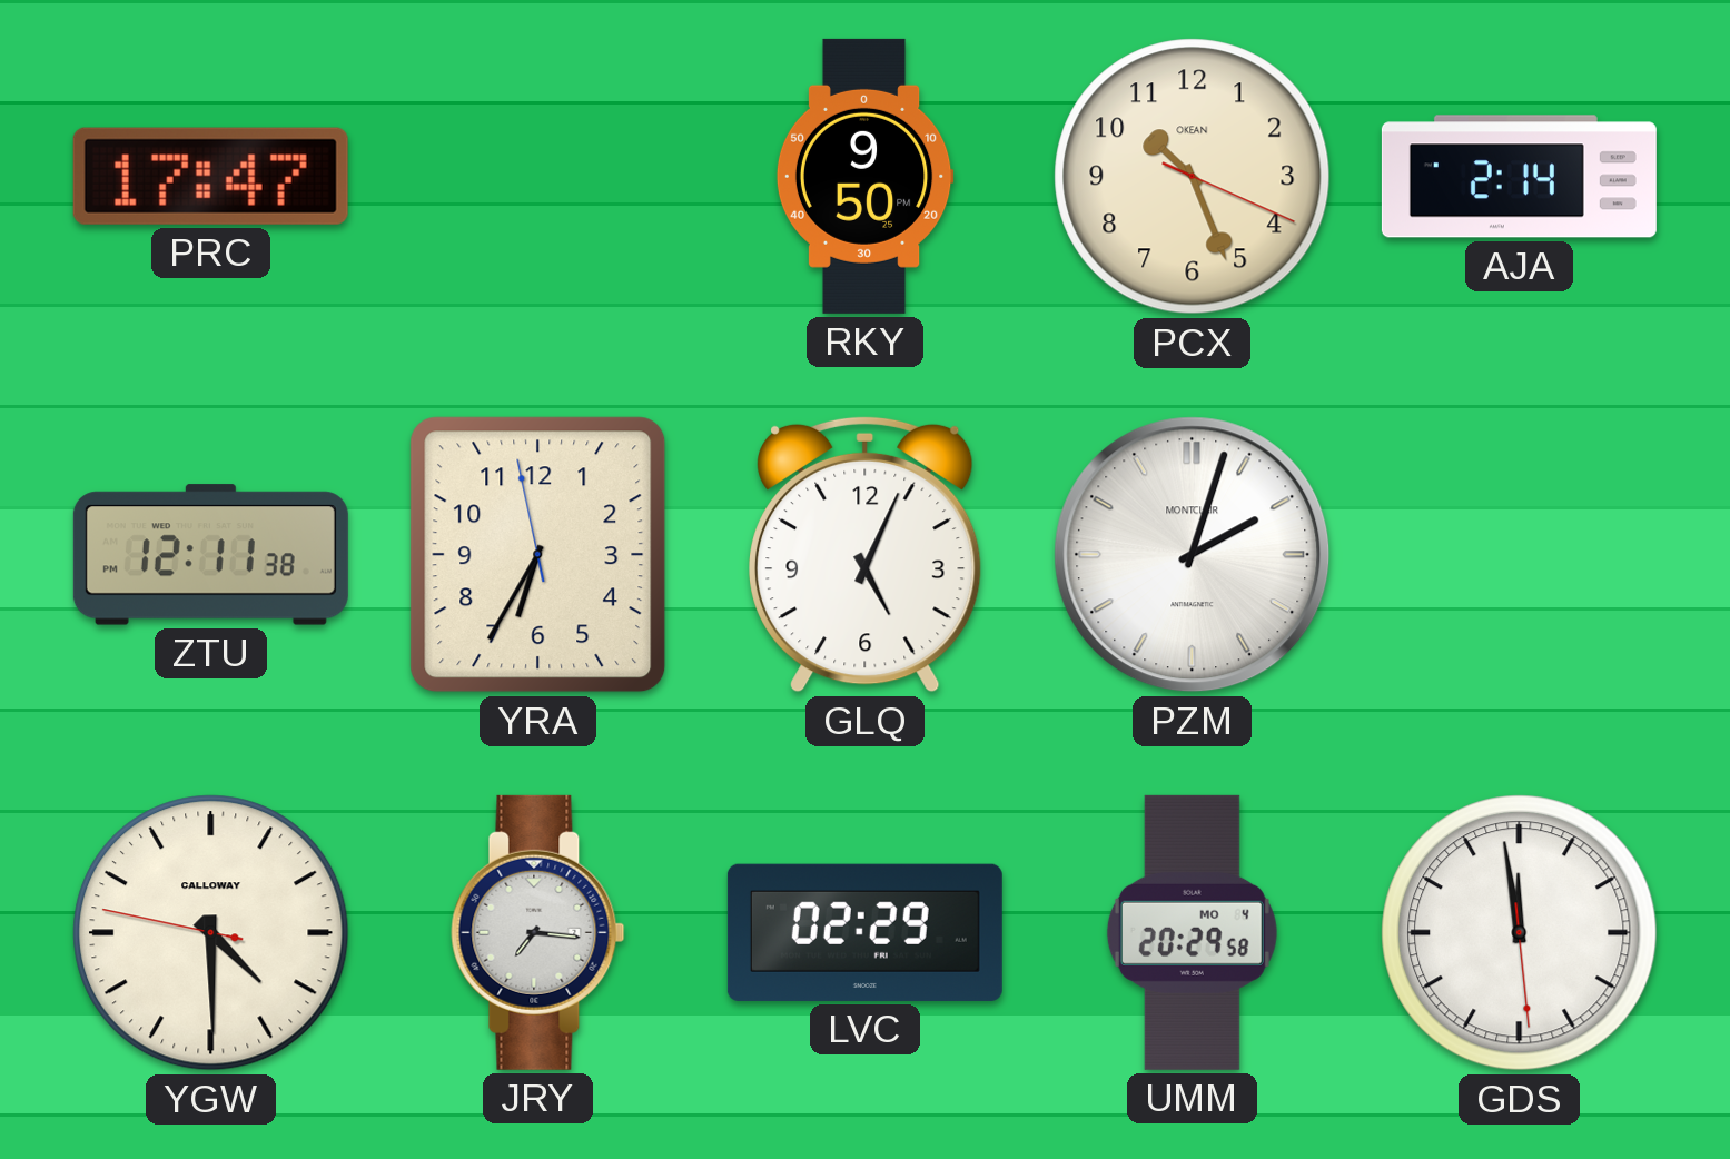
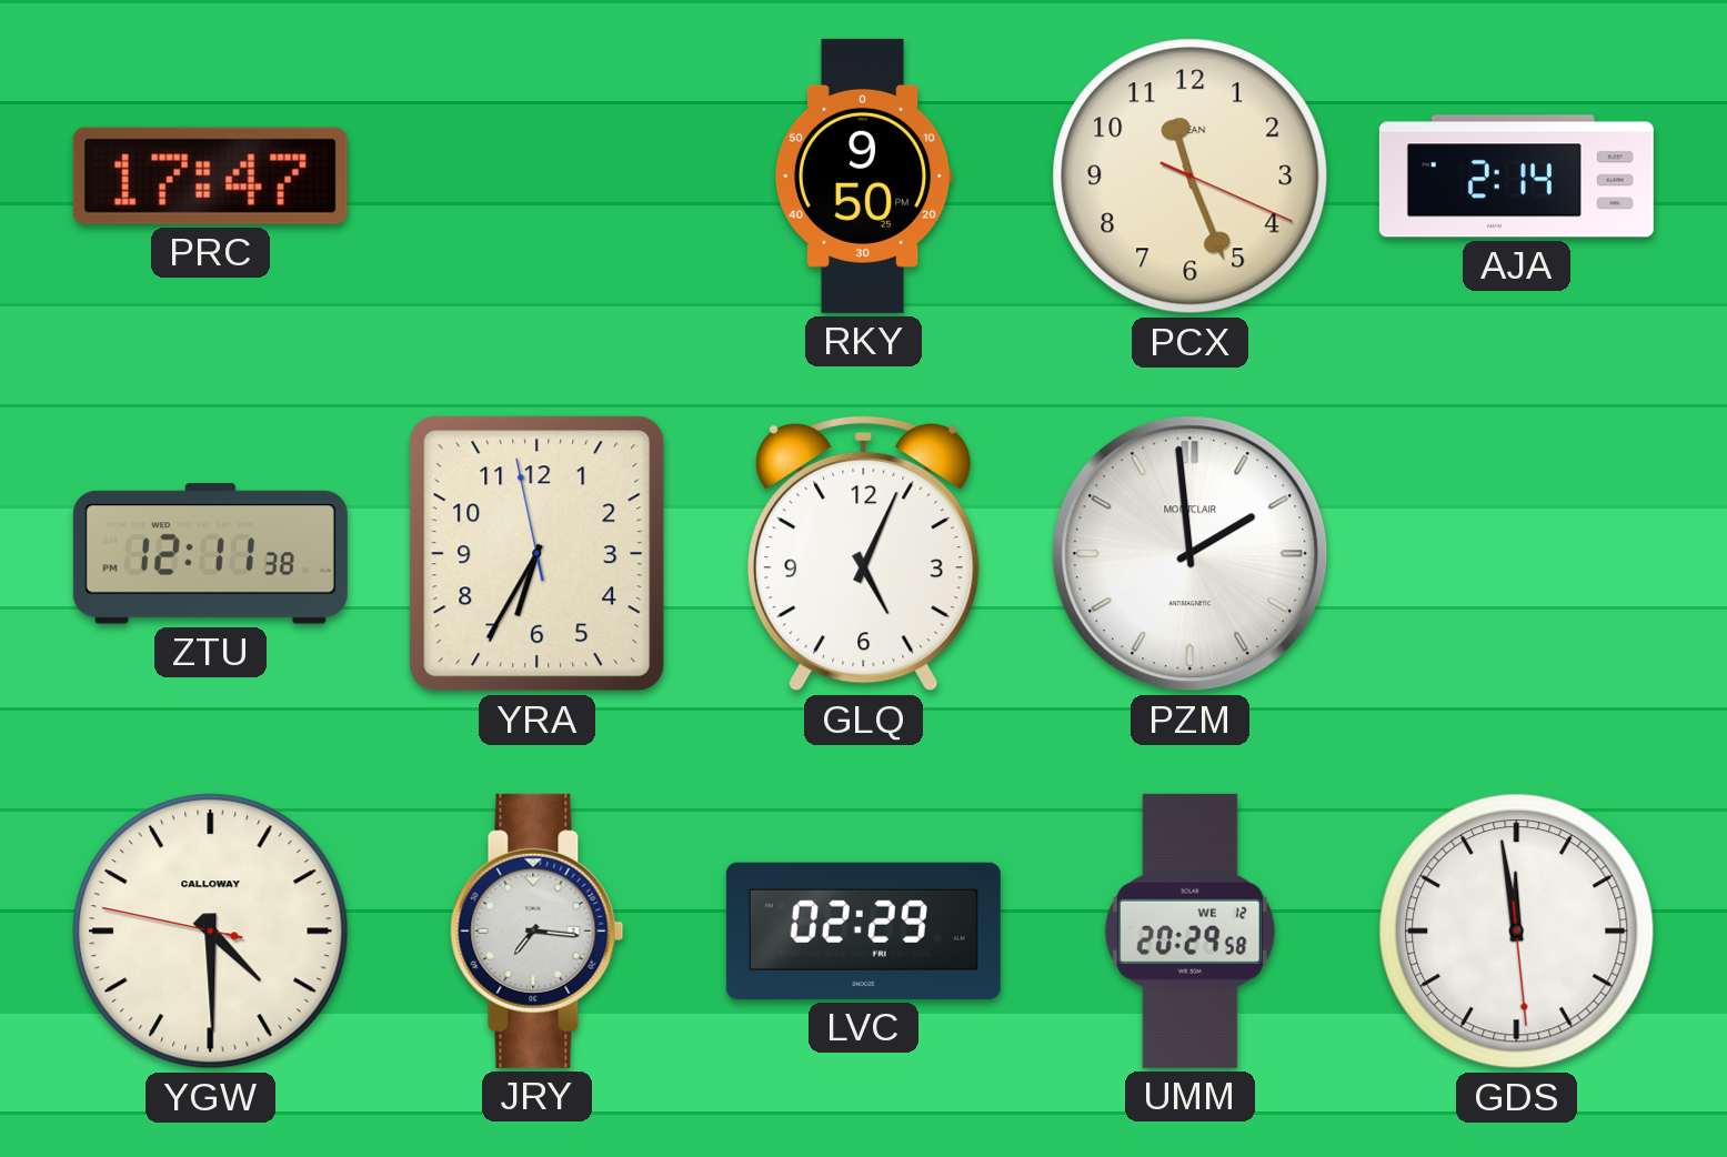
PCX: 10:26 -> 11:26
PZM: 2:03 -> 1:59
UMM date: MO 4 -> WE 12
